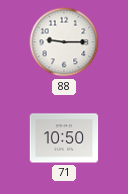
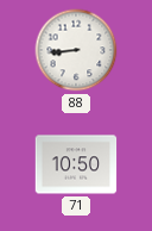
88: 9:15 -> 8:44
